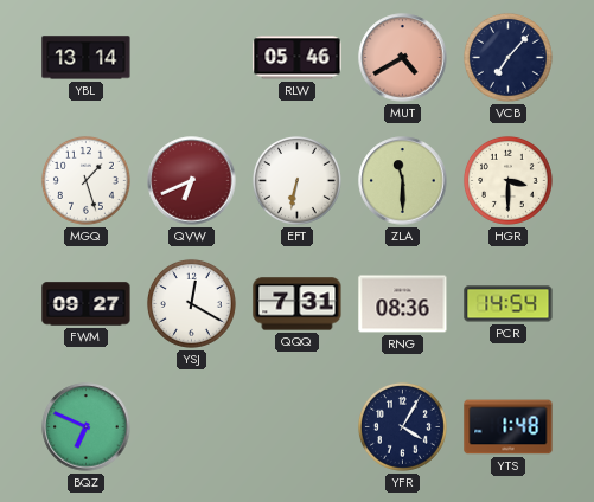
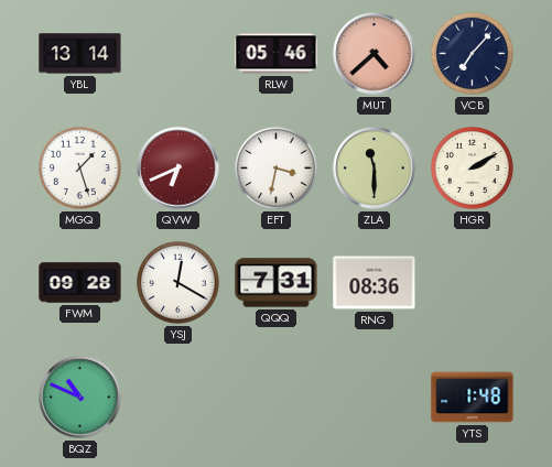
MUT: 4:40 -> 4:38
EFT: 6:32 -> 3:32
HGR: 3:30 -> 2:10
FWM: 09:27 -> 09:28
PCR: 14:54 -> none
BQZ: 6:49 -> 10:49
YFR: 4:05 -> none
